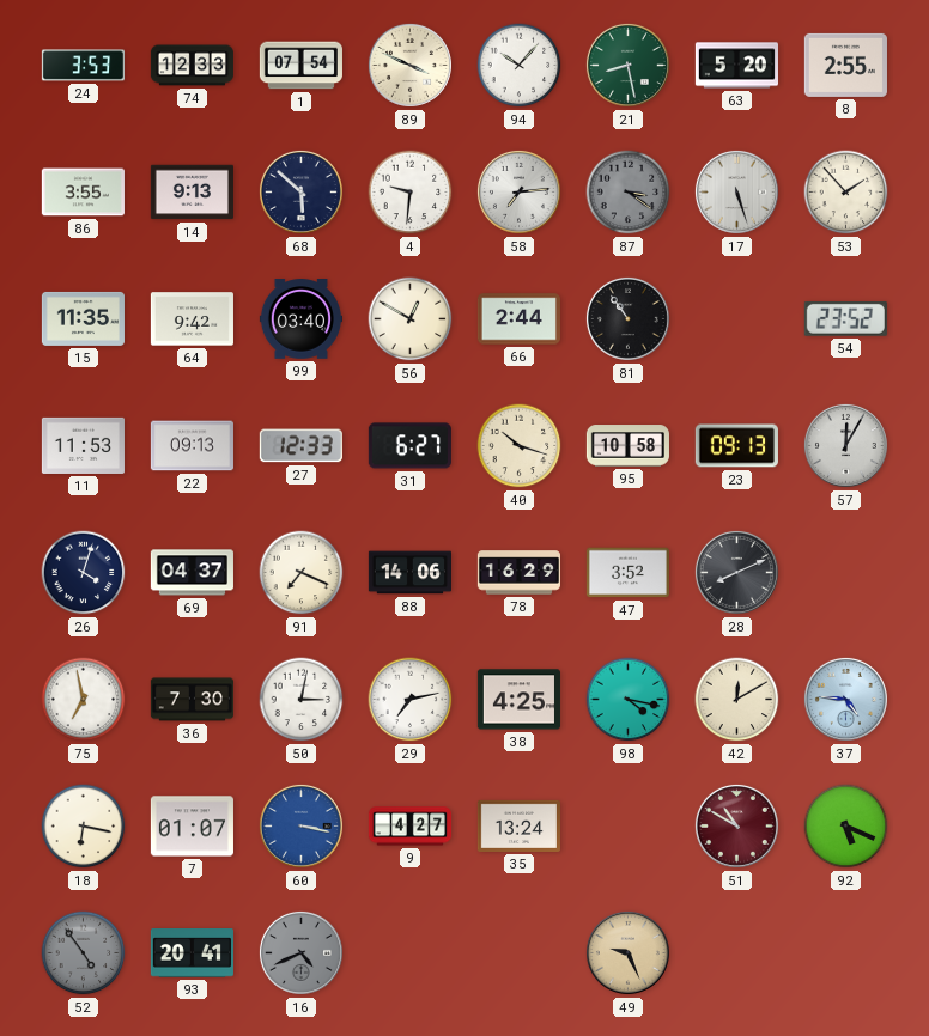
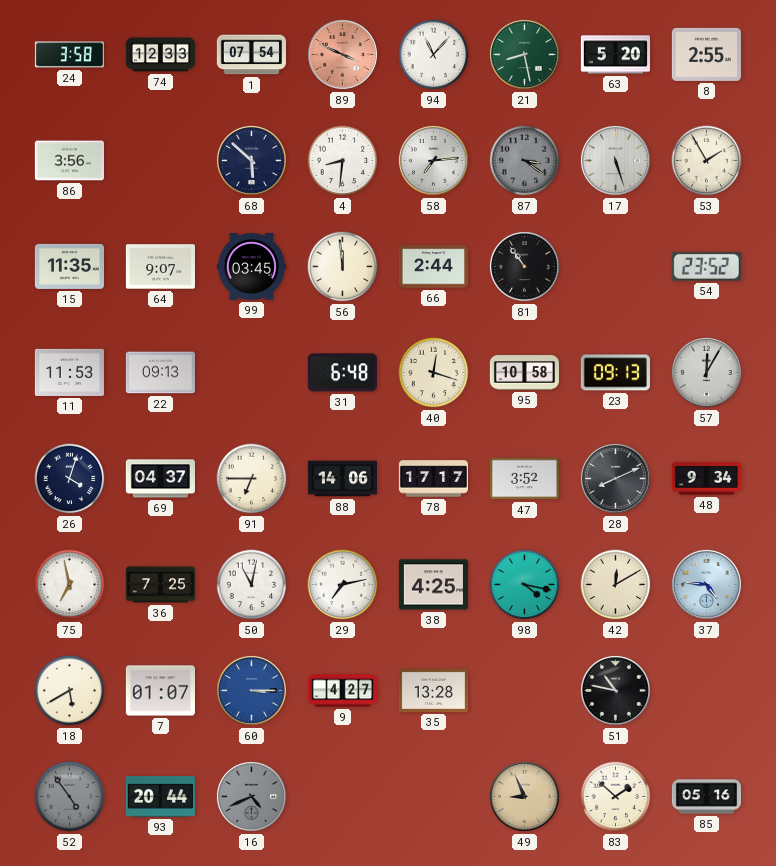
24: 3:53 -> 3:58
89 dial: cream -> salmon
94: 10:07 -> 11:07
86: 3:55 -> 3:56
14: 9:13 -> none
4: 9:31 -> 8:31
53: 1:53 -> 1:55
64: 9:42 -> 9:07
99: 03:40 -> 03:45
56: 12:50 -> 11:59
27: 12:33 -> none
31: 6:27 -> 6:48
40: 10:18 -> 12:18
91: 7:19 -> 6:45
78: 16:29 -> 17:17
48: none -> 9:34
36: 7:30 -> 7:25
50: 3:02 -> 11:02
18: 6:17 -> 5:40
60: 3:17 -> 3:15
35: 13:24 -> 13:28
51: 10:50 -> 10:47
51 dial: burgundy -> black
92: 5:19 -> none
93: 20:41 -> 20:44
49: 9:26 -> 8:56
83: none -> 1:52
85: none -> 05:16
